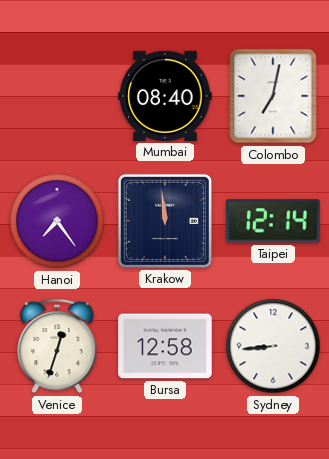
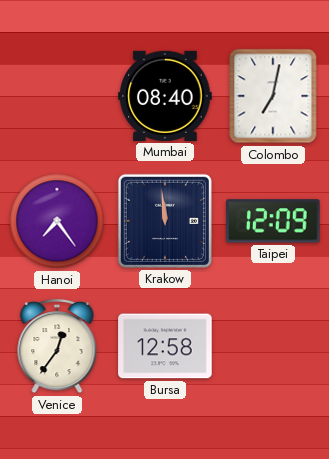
Taipei: 12:14 -> 12:09
Venice: 12:33 -> 12:36
Sydney: 8:44 -> none
